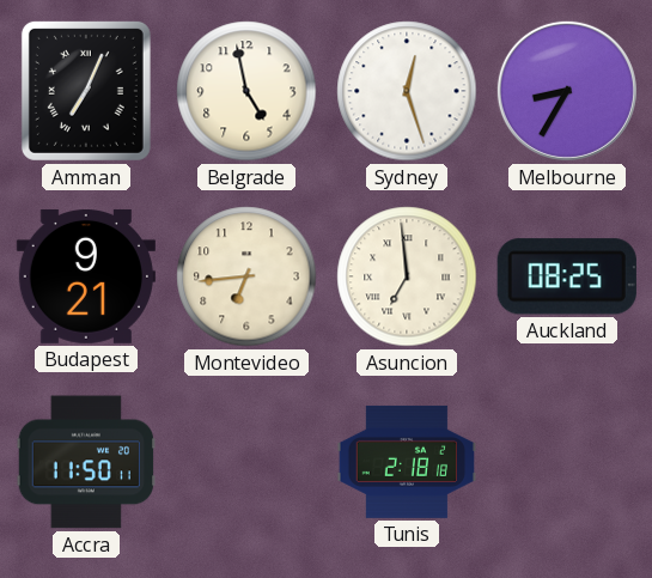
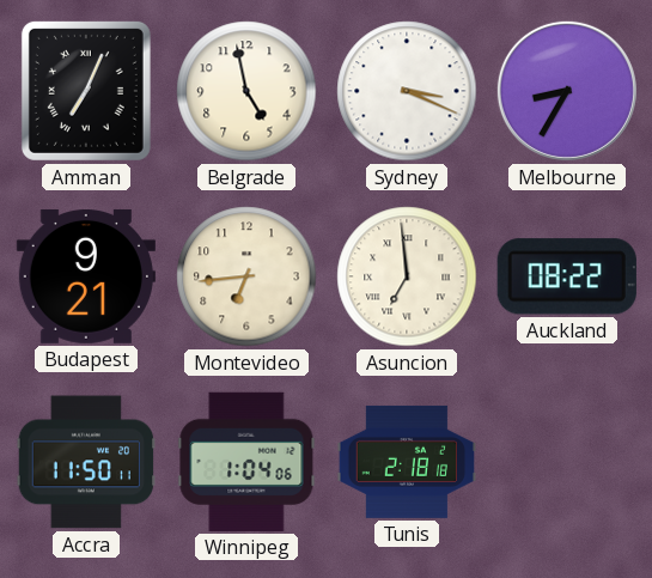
Sydney: 12:27 -> 3:19
Auckland: 08:25 -> 08:22
Winnipeg: none -> 1:04
